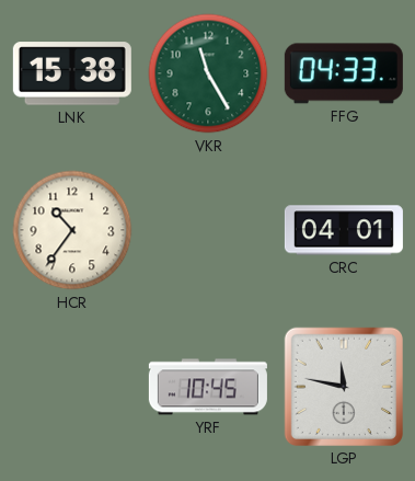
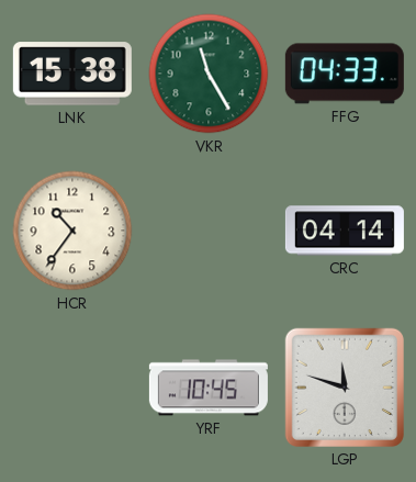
CRC: 04:01 -> 04:14
LGP: 11:47 -> 11:48
